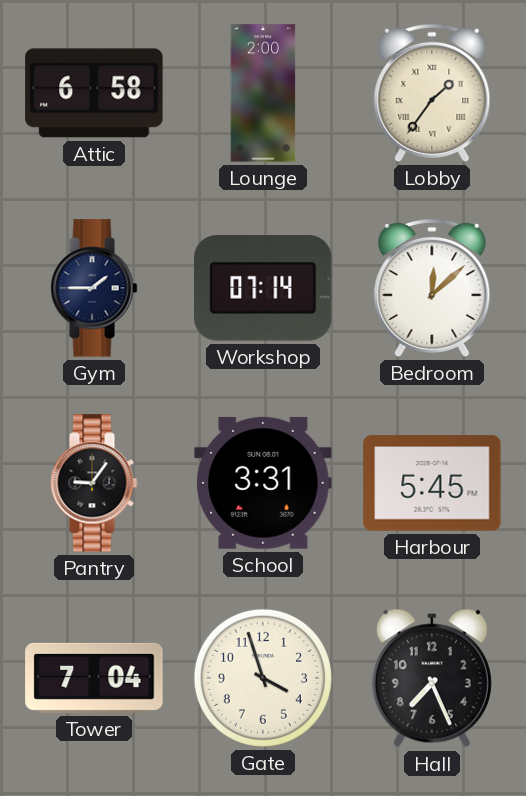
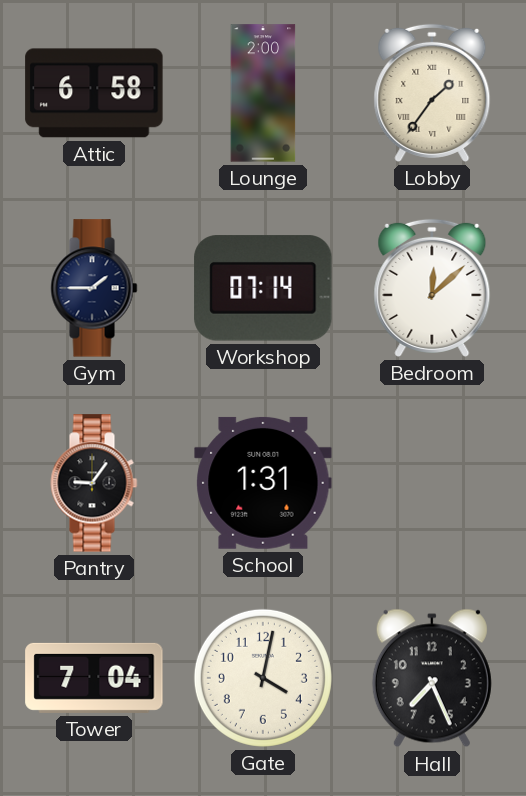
School: 3:31 -> 1:31
Harbour: 5:45 -> none
Gate: 3:57 -> 4:02
